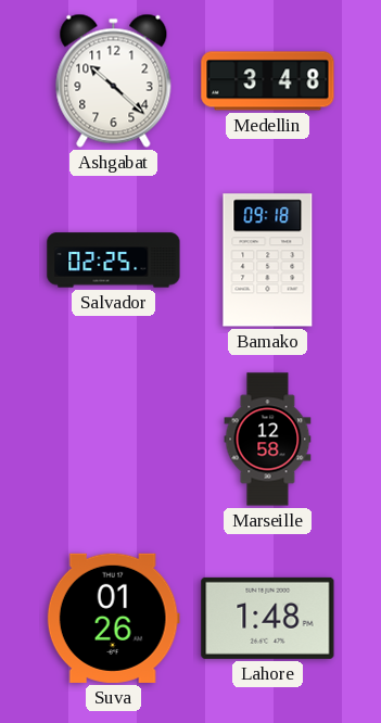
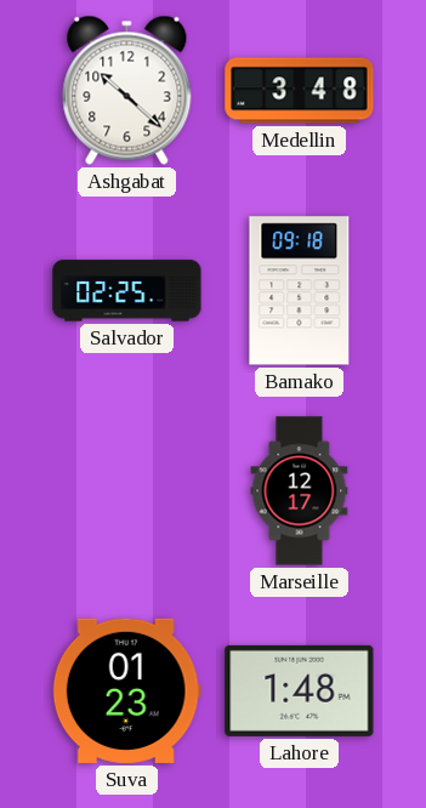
Marseille: 12:58 -> 12:17
Suva: 01:26 -> 01:23
